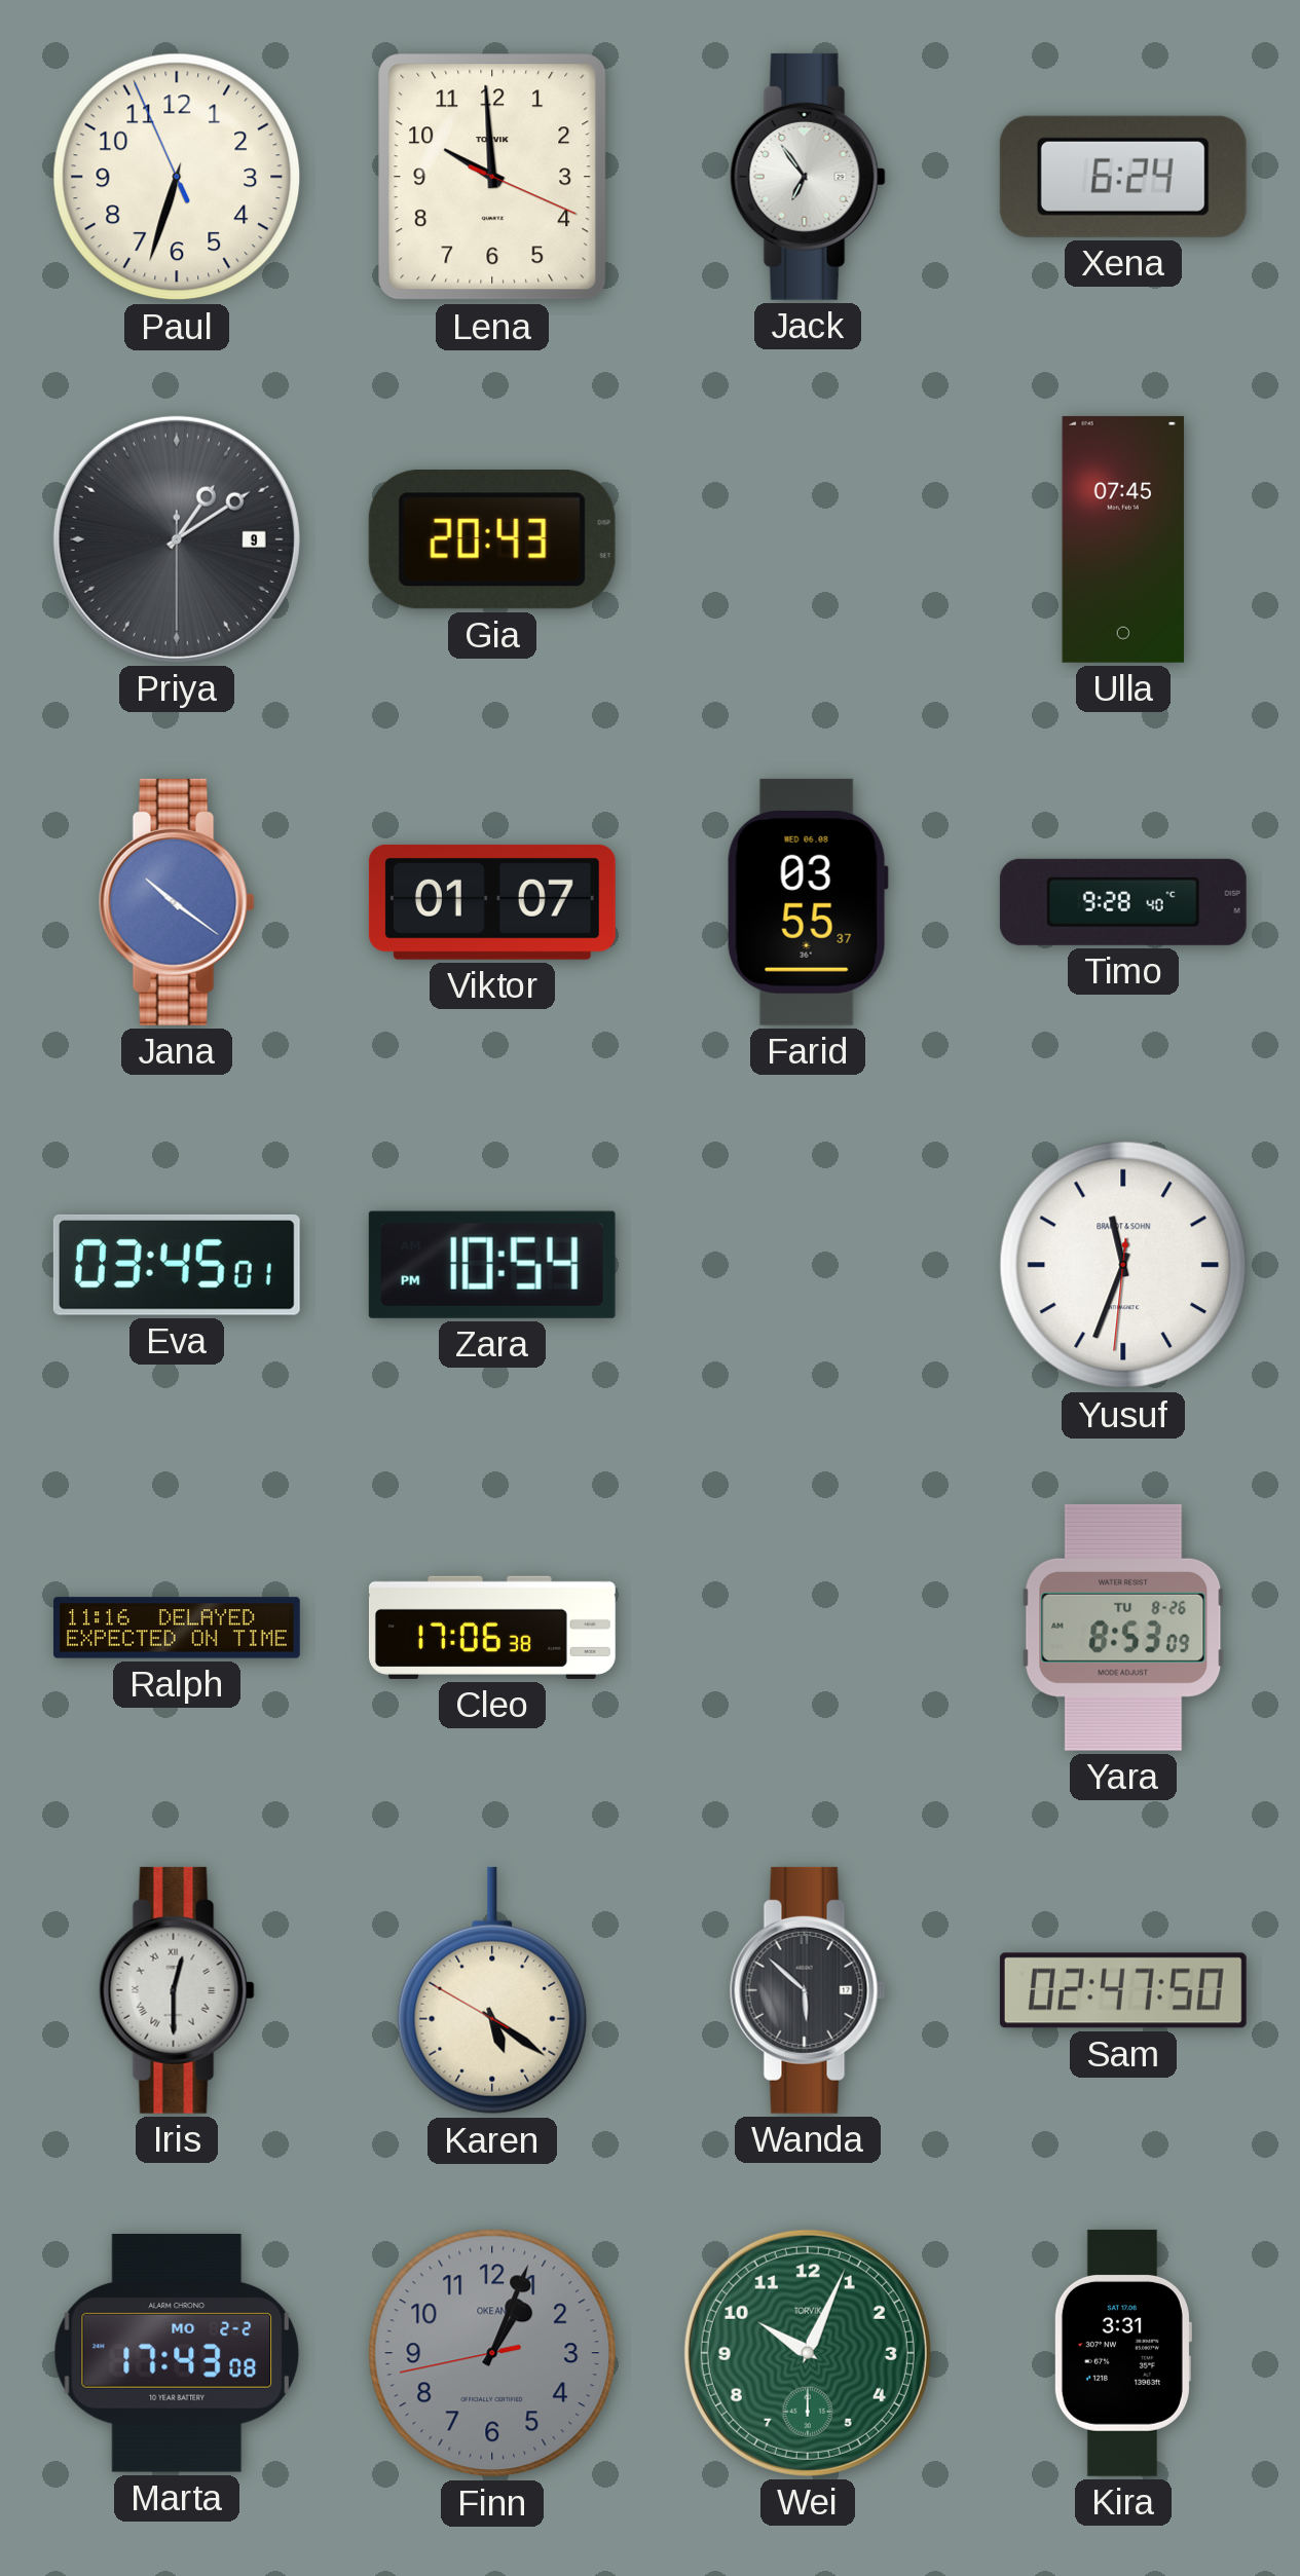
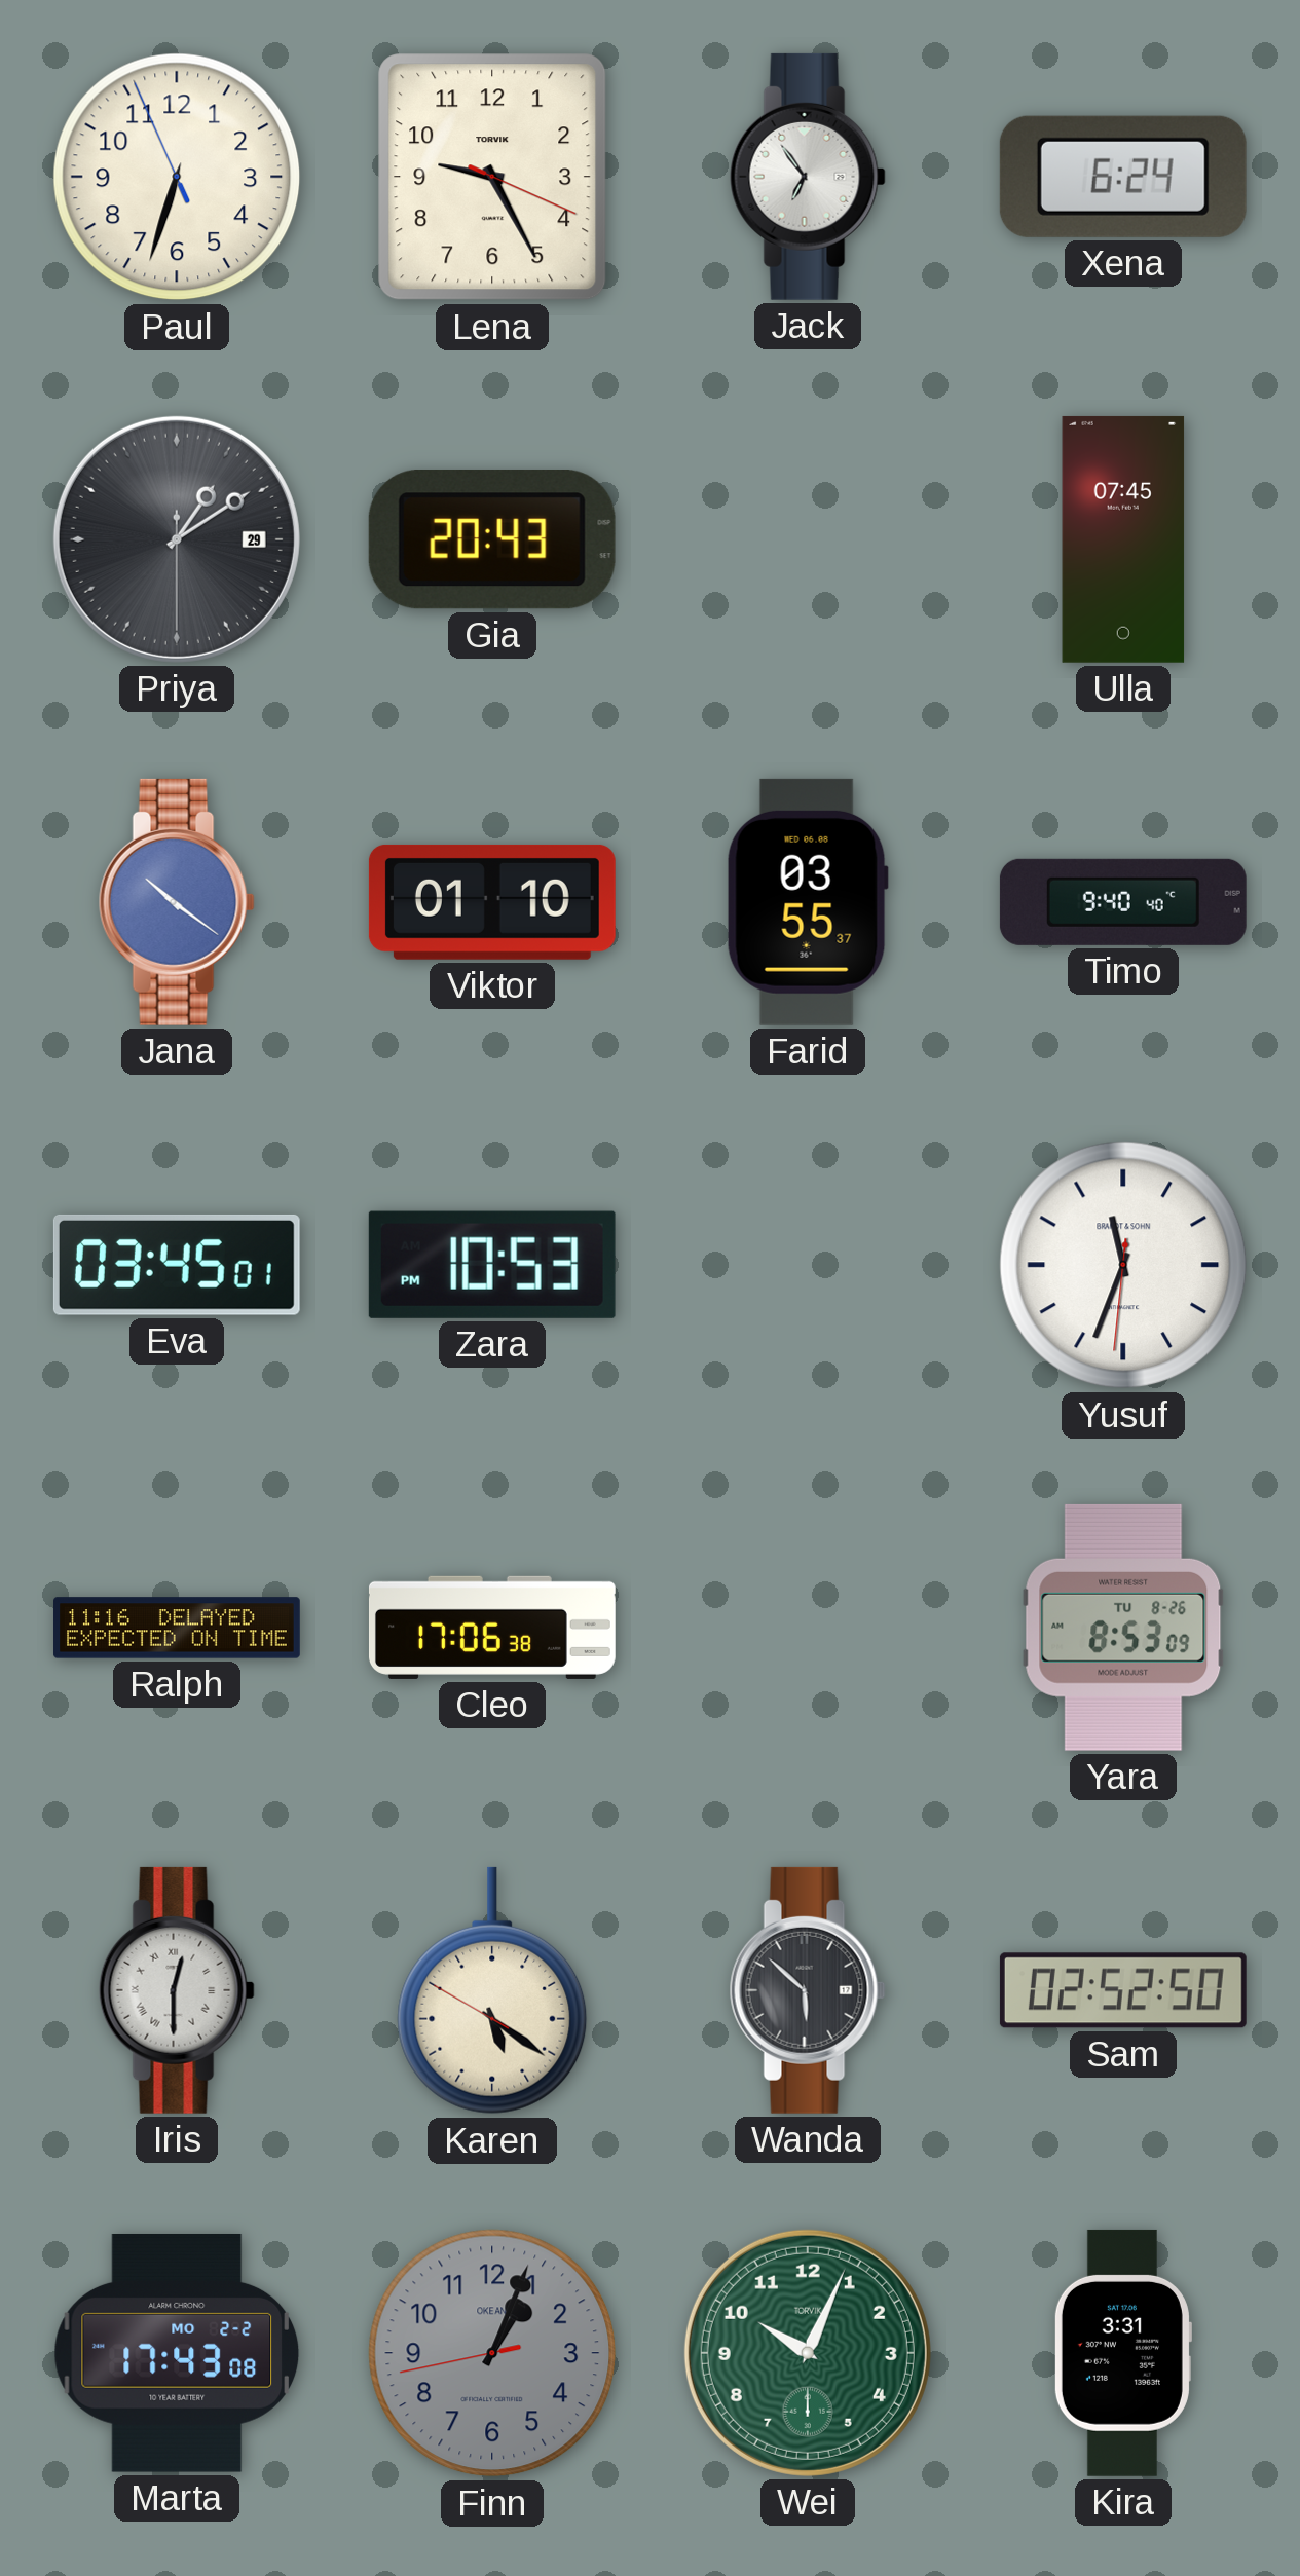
Lena: 9:59 -> 9:25
Priya date: 9 -> 29
Viktor: 01:07 -> 01:10
Timo: 9:28 -> 9:40
Zara: 10:54 -> 10:53
Sam: 02:47 -> 02:52
